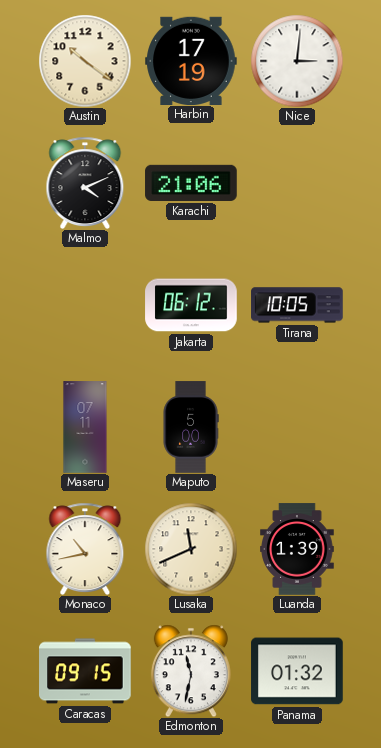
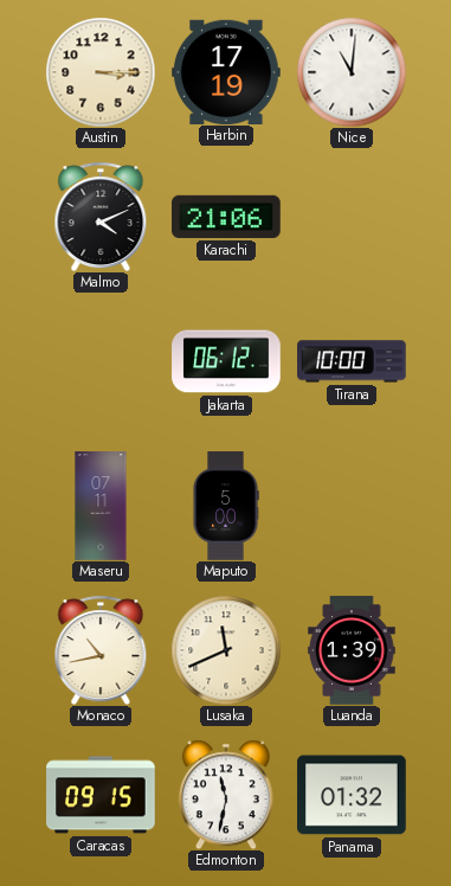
Austin: 10:21 -> 3:15
Nice: 3:01 -> 11:01
Tirana: 10:05 -> 10:00
